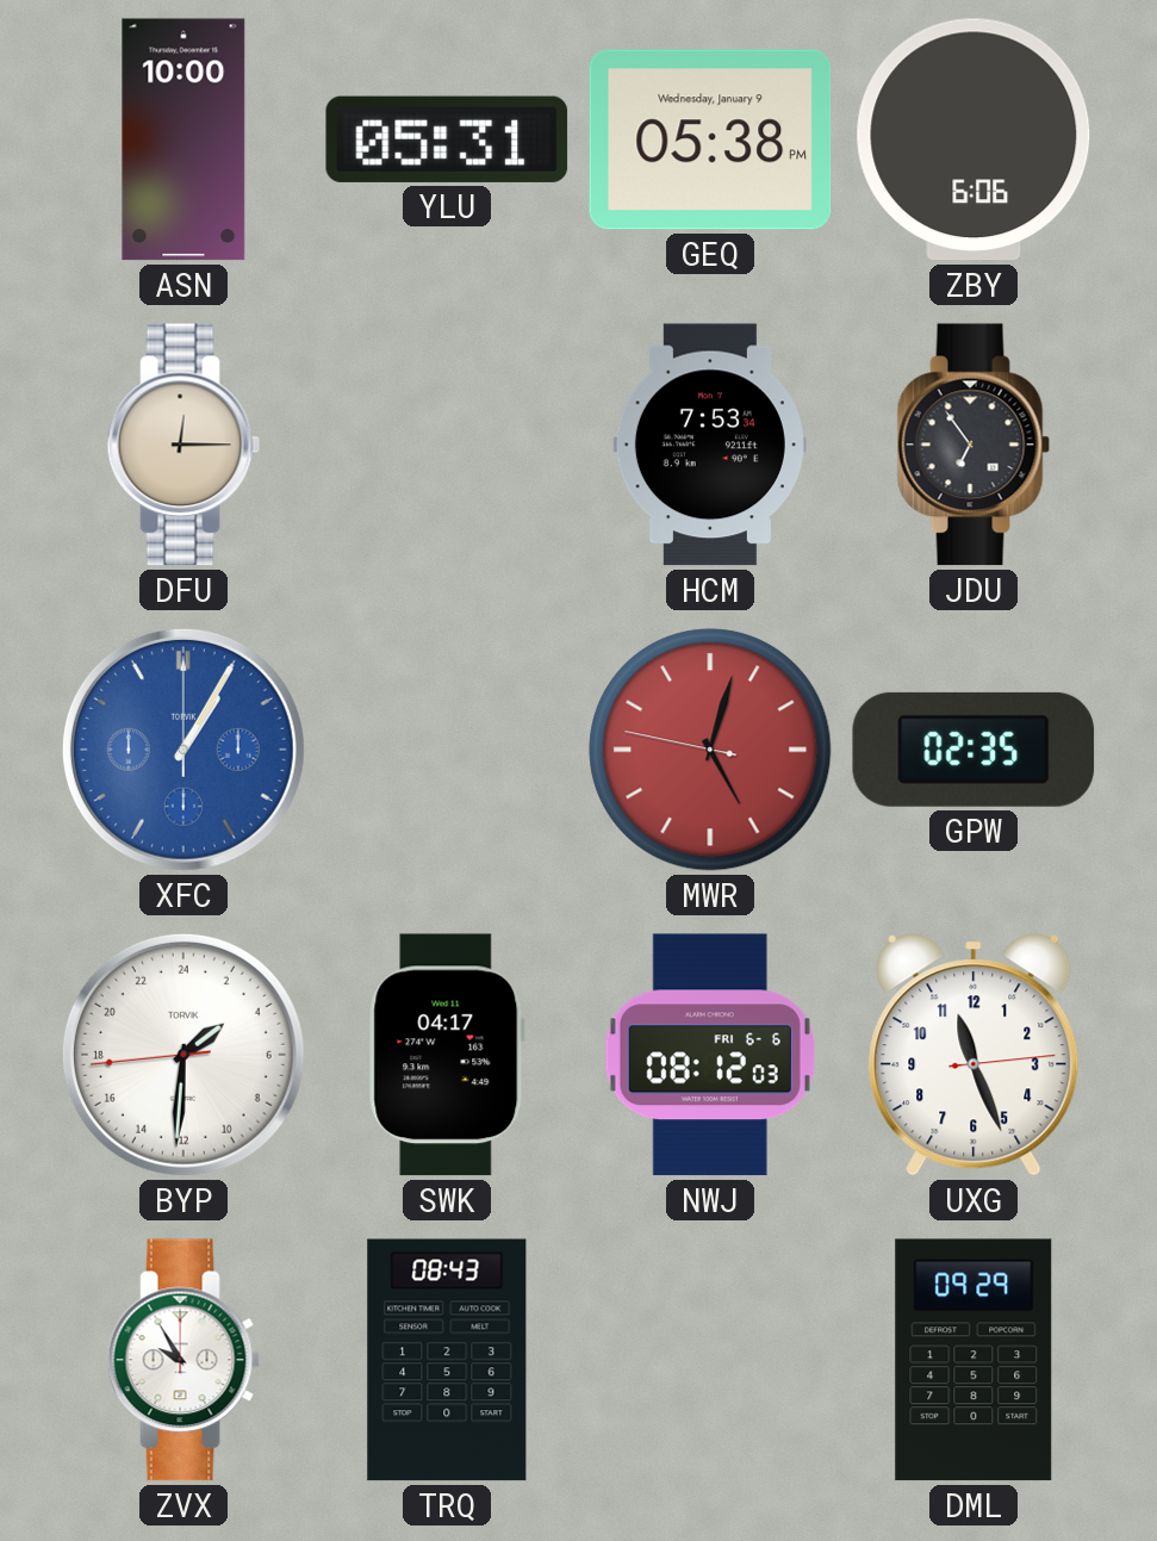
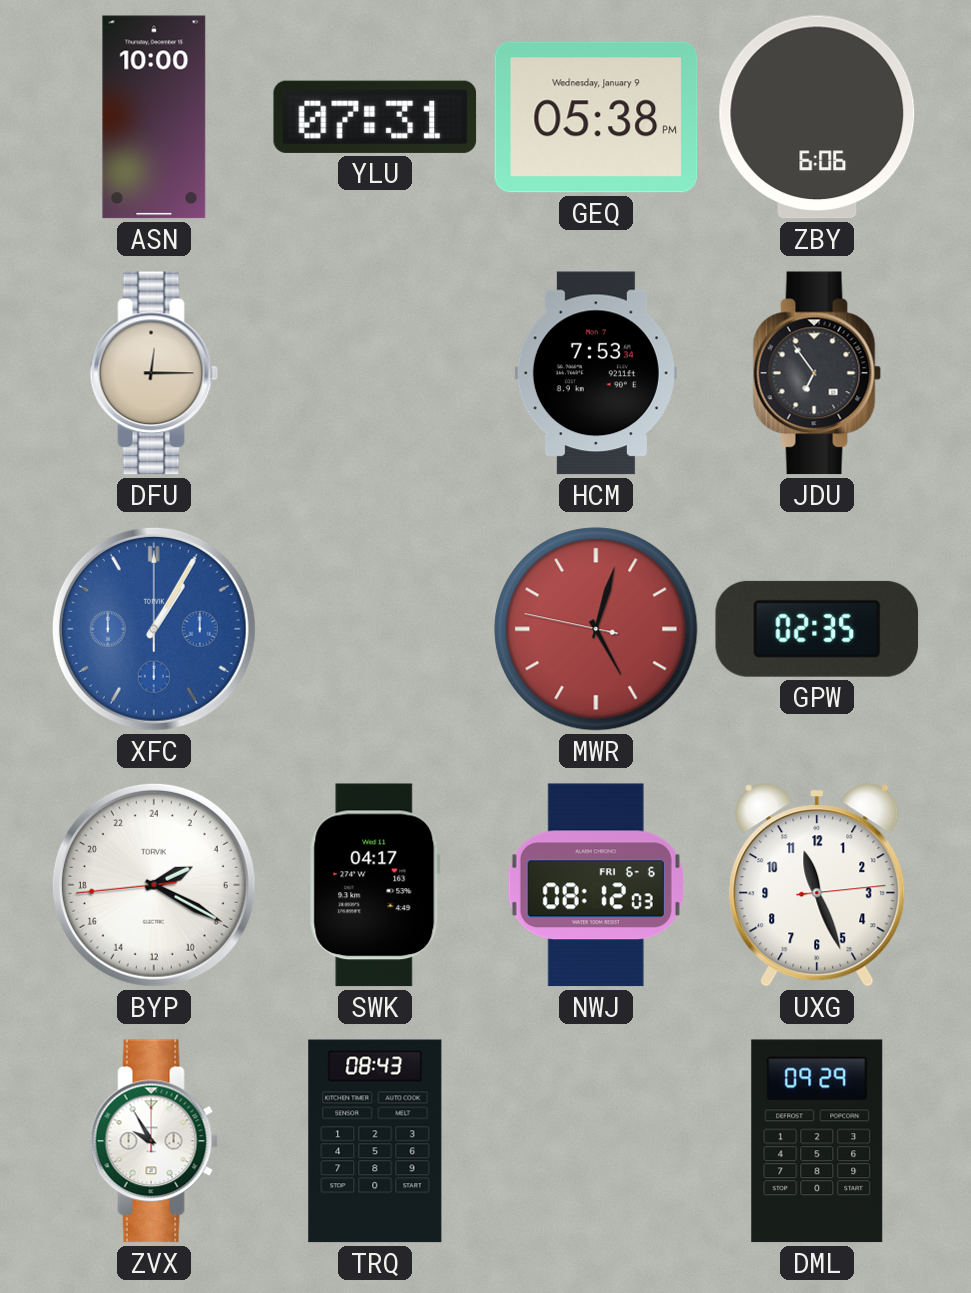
YLU: 05:31 -> 07:31
BYP: 3:30 -> 4:19
